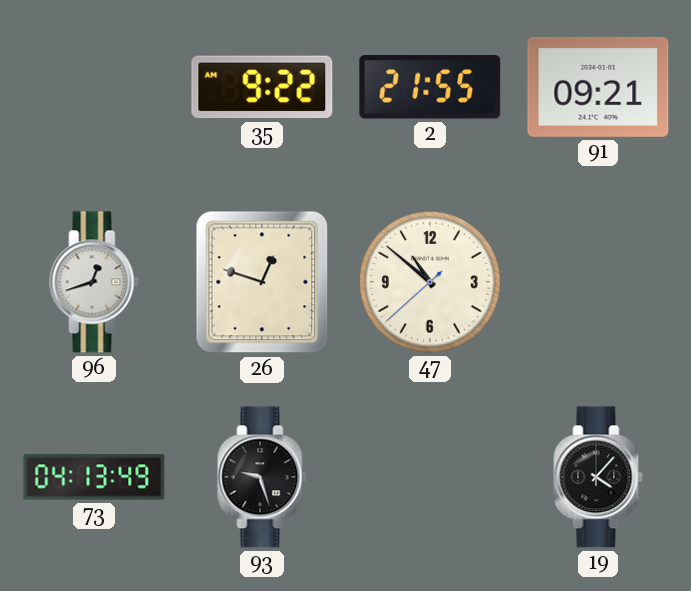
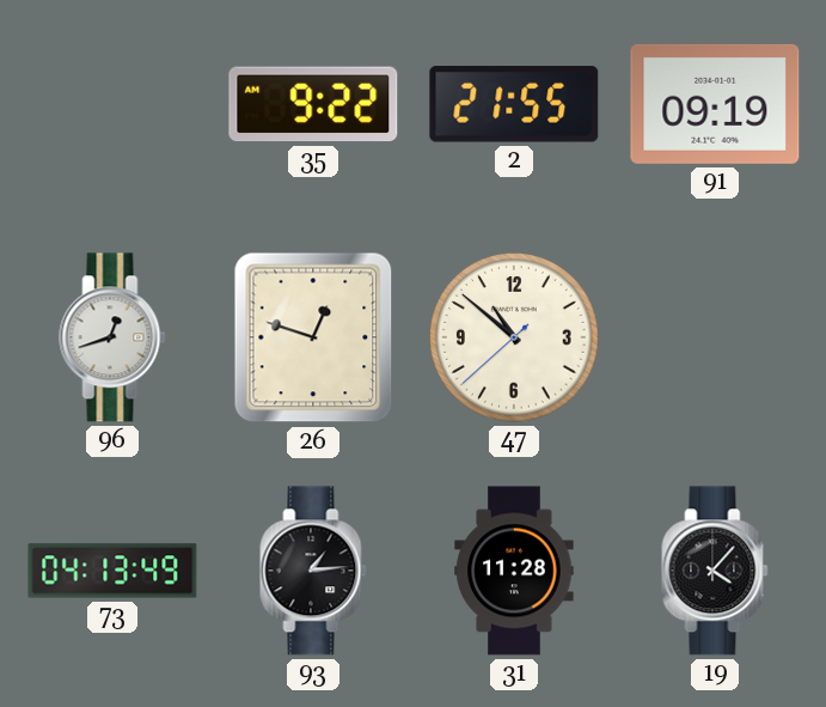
91: 09:21 -> 09:19
93: 9:27 -> 1:14
31: none -> 11:28
